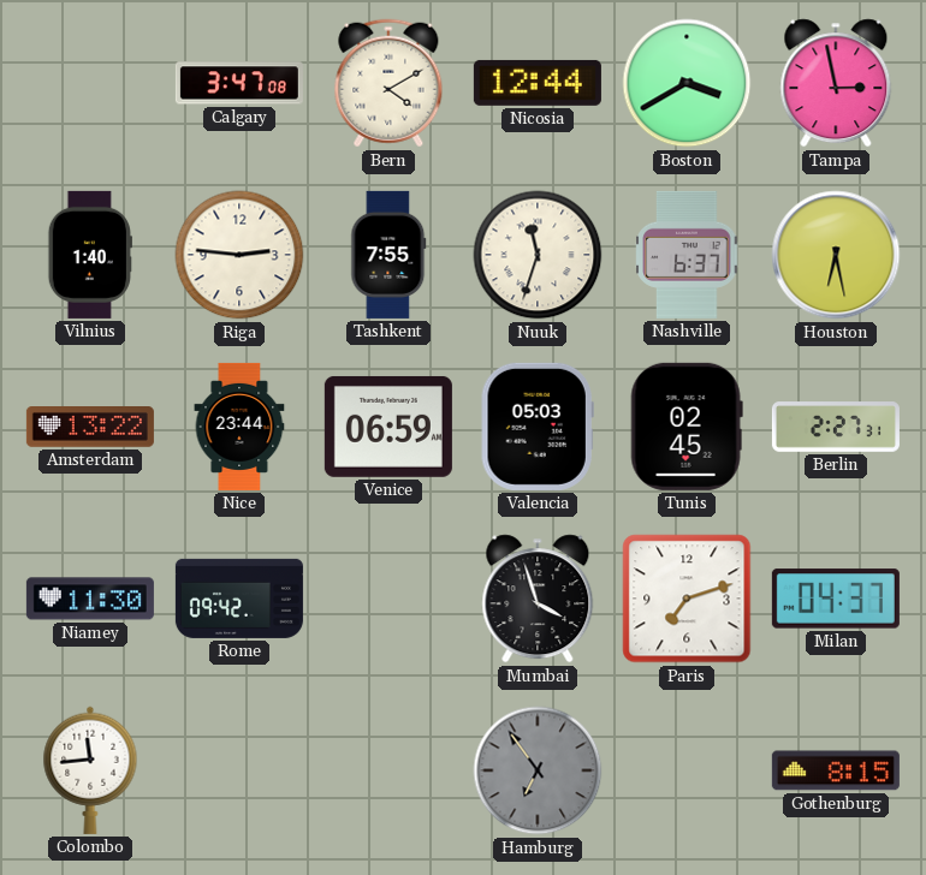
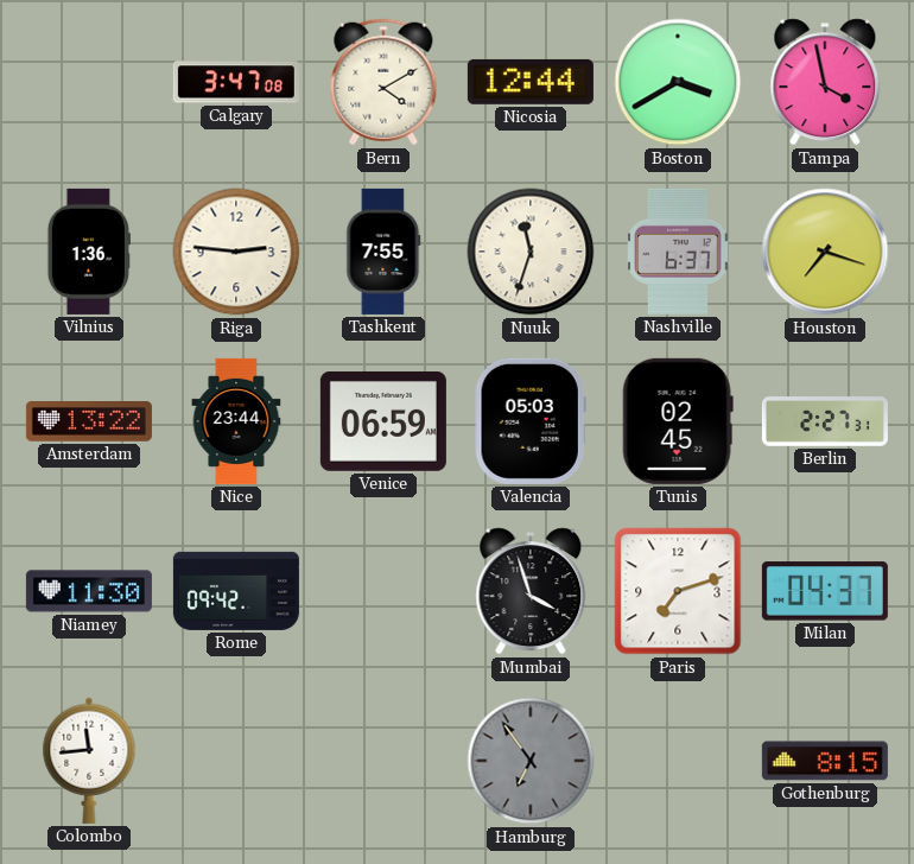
Tampa: 2:58 -> 3:58
Vilnius: 1:40 -> 1:36
Houston: 6:28 -> 7:18
